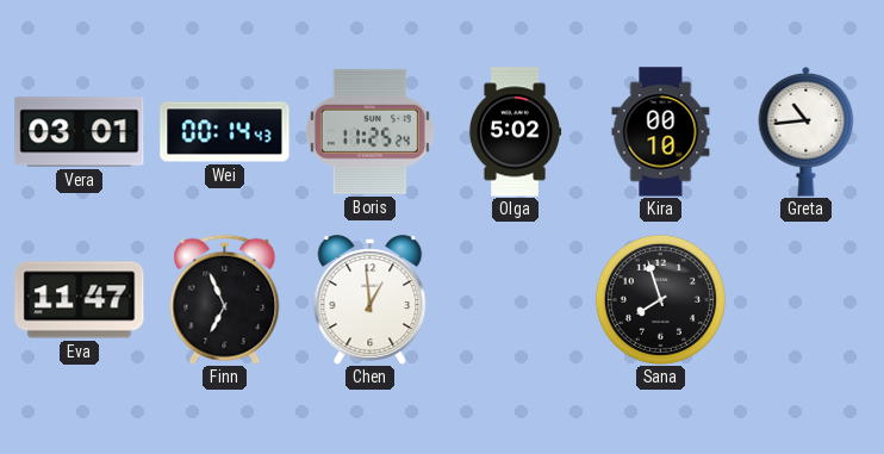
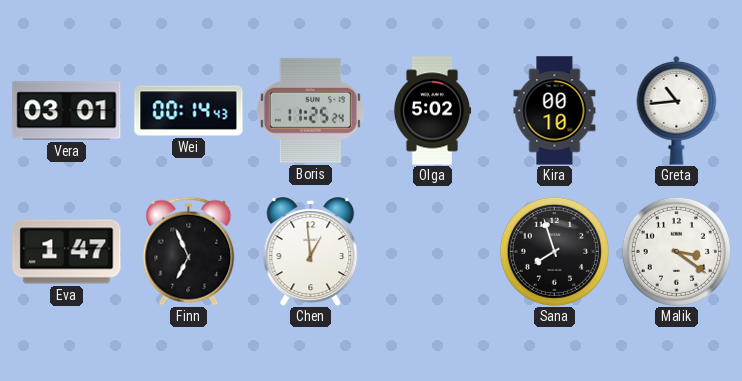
Eva: 11:47 -> 1:47
Malik: none -> 3:21
